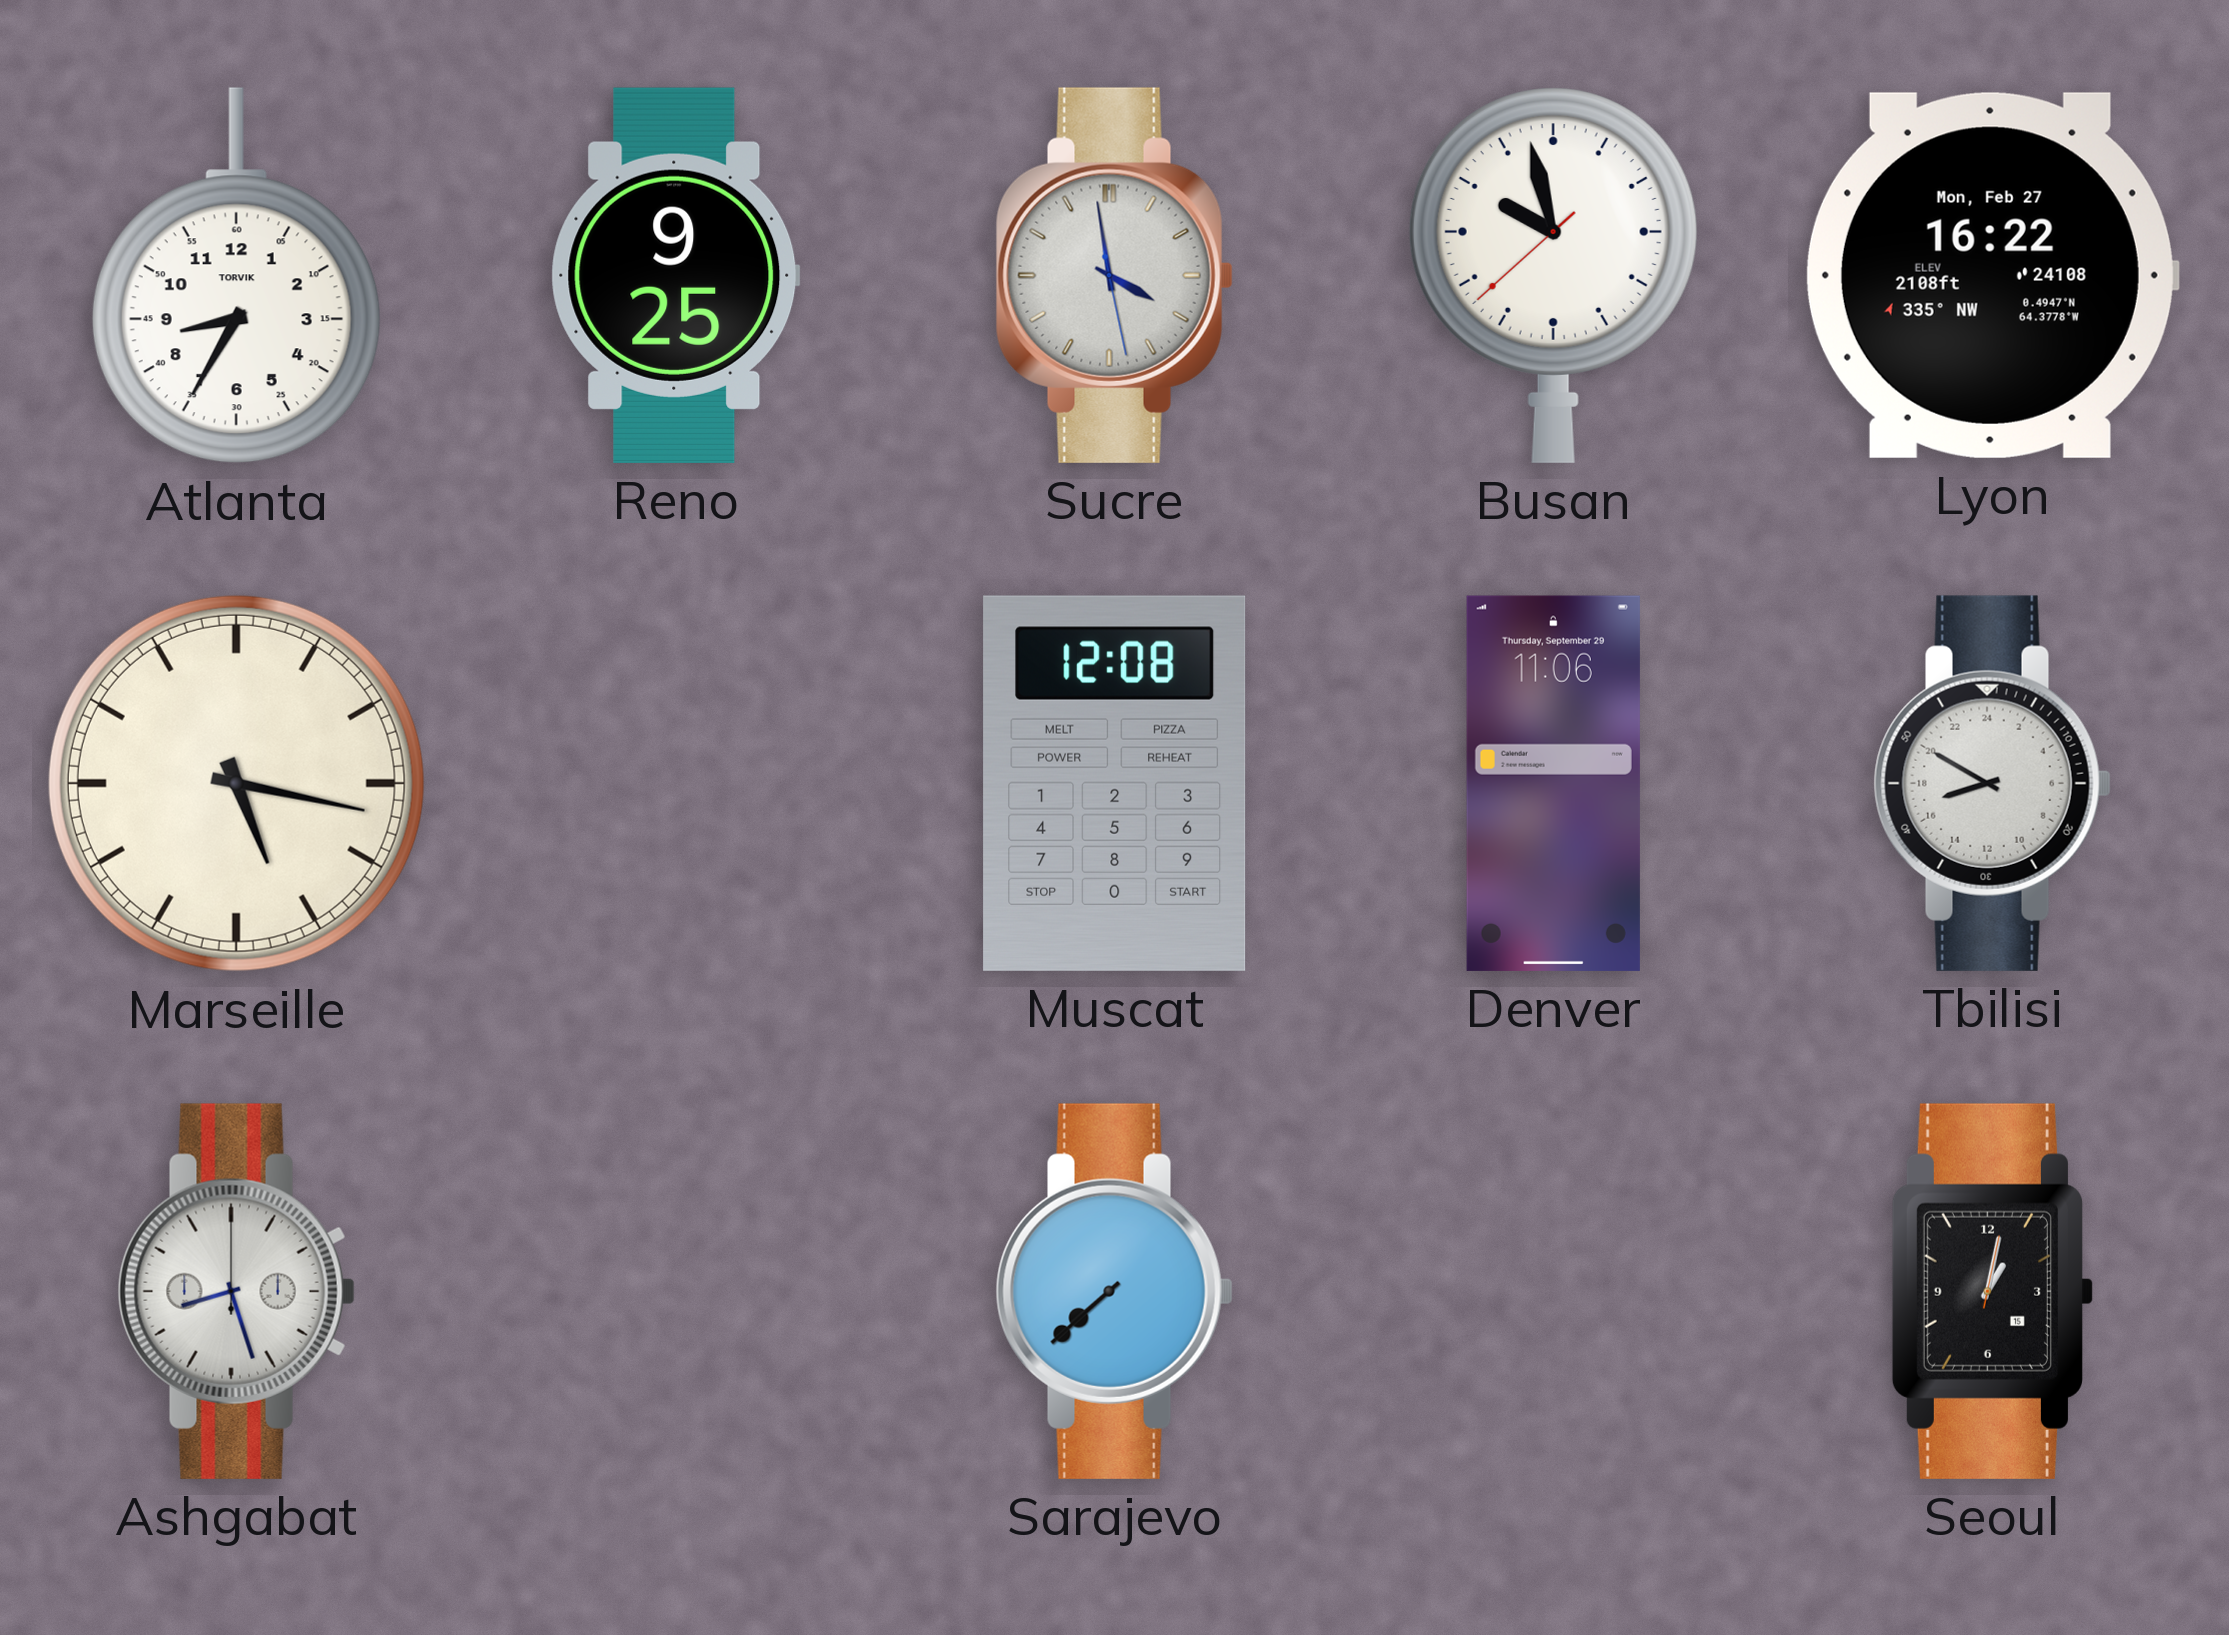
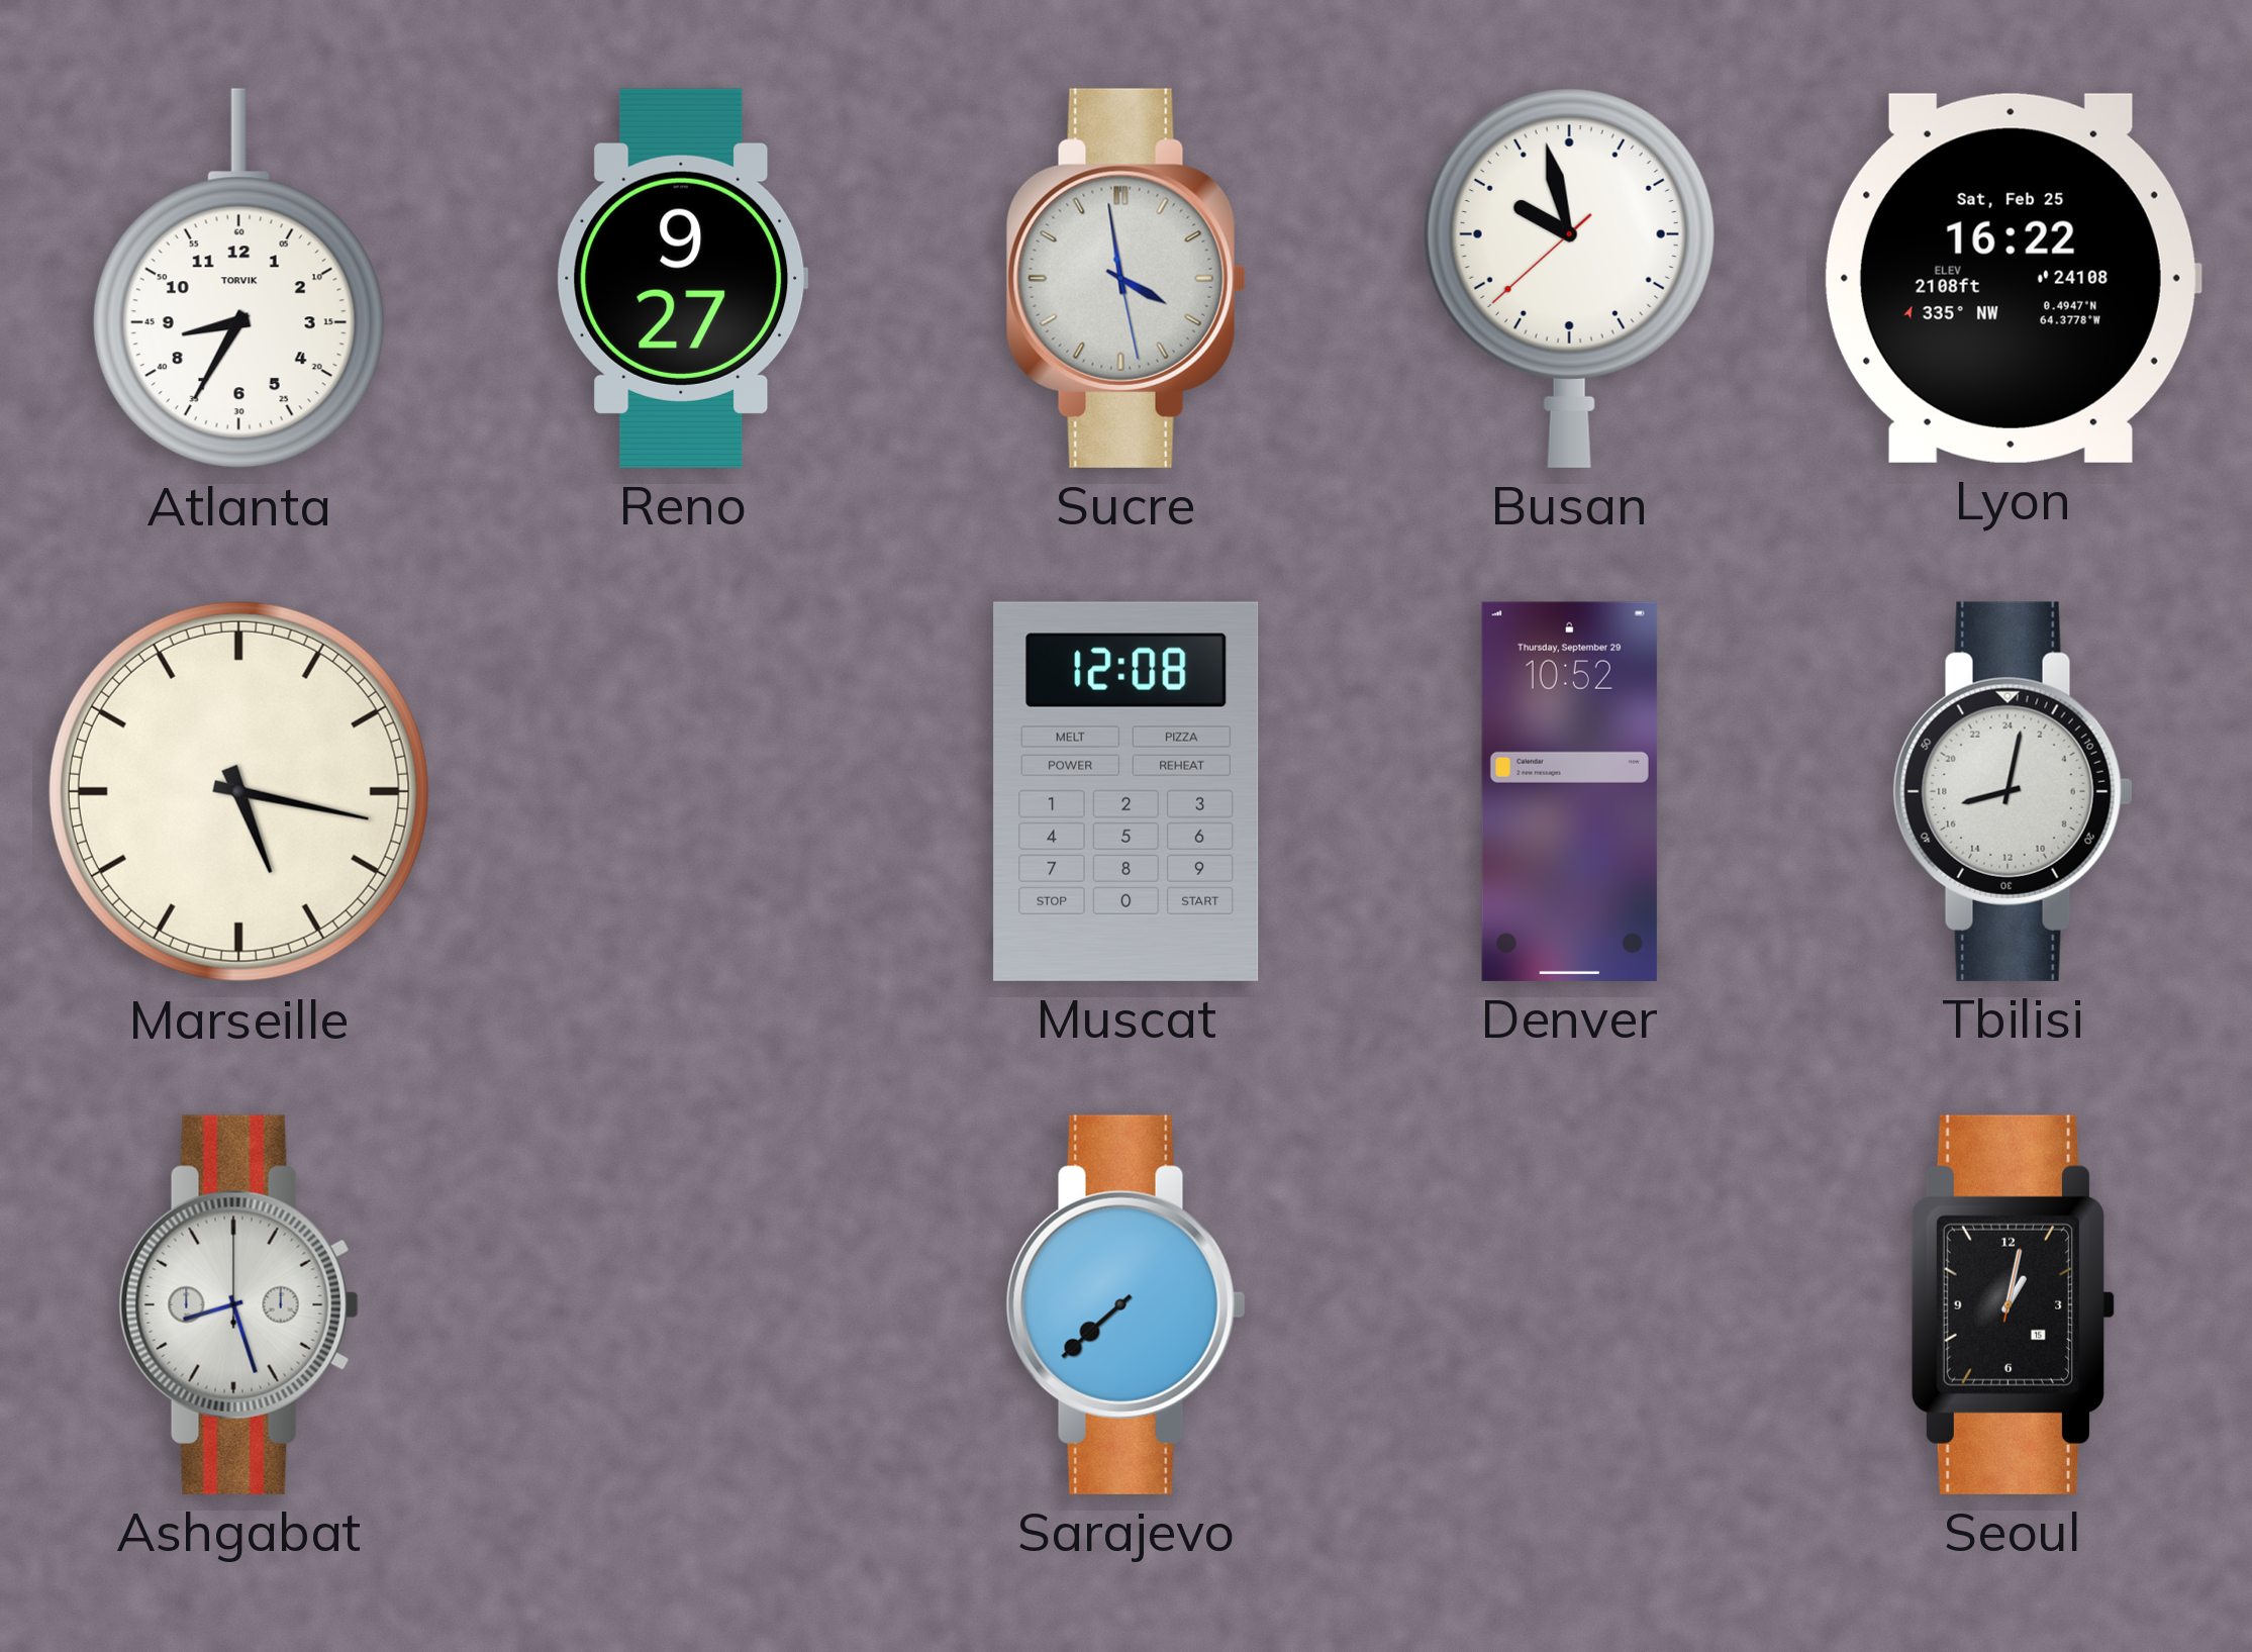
Reno: 9:25 -> 9:27
Lyon date: Mon, Feb 27 -> Sat, Feb 25
Denver: 11:06 -> 10:52
Tbilisi: 16:50 -> 17:02
